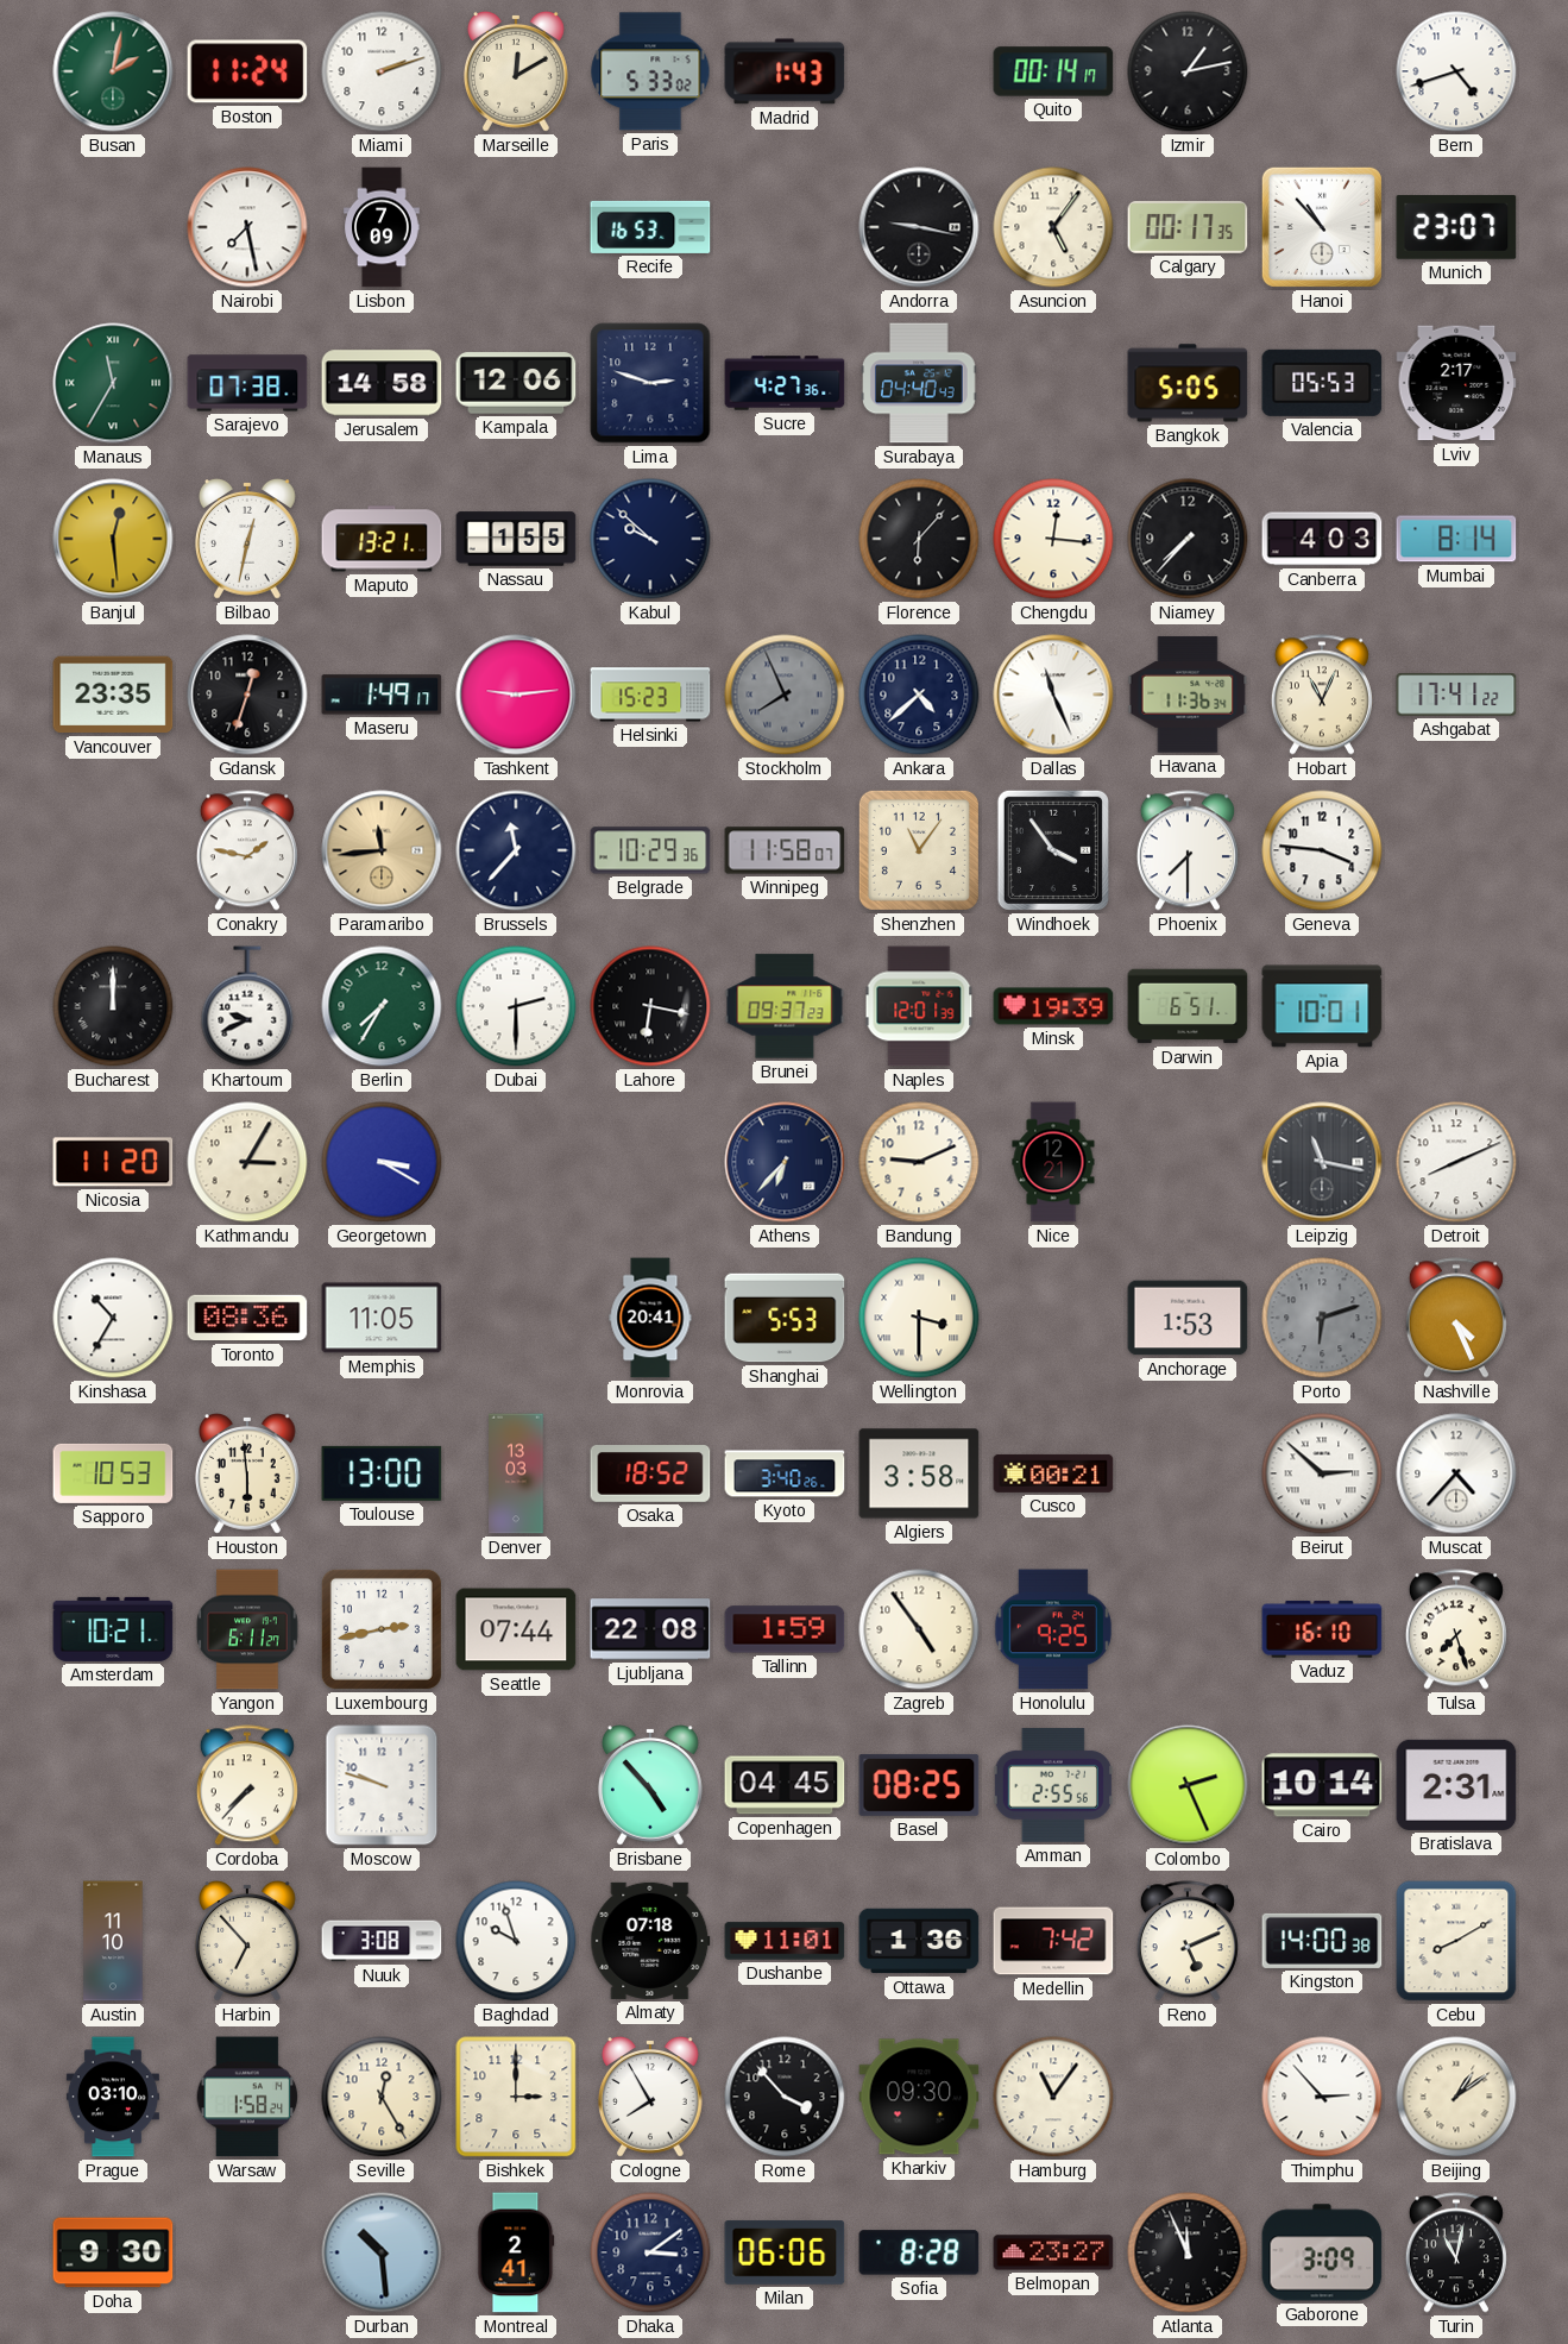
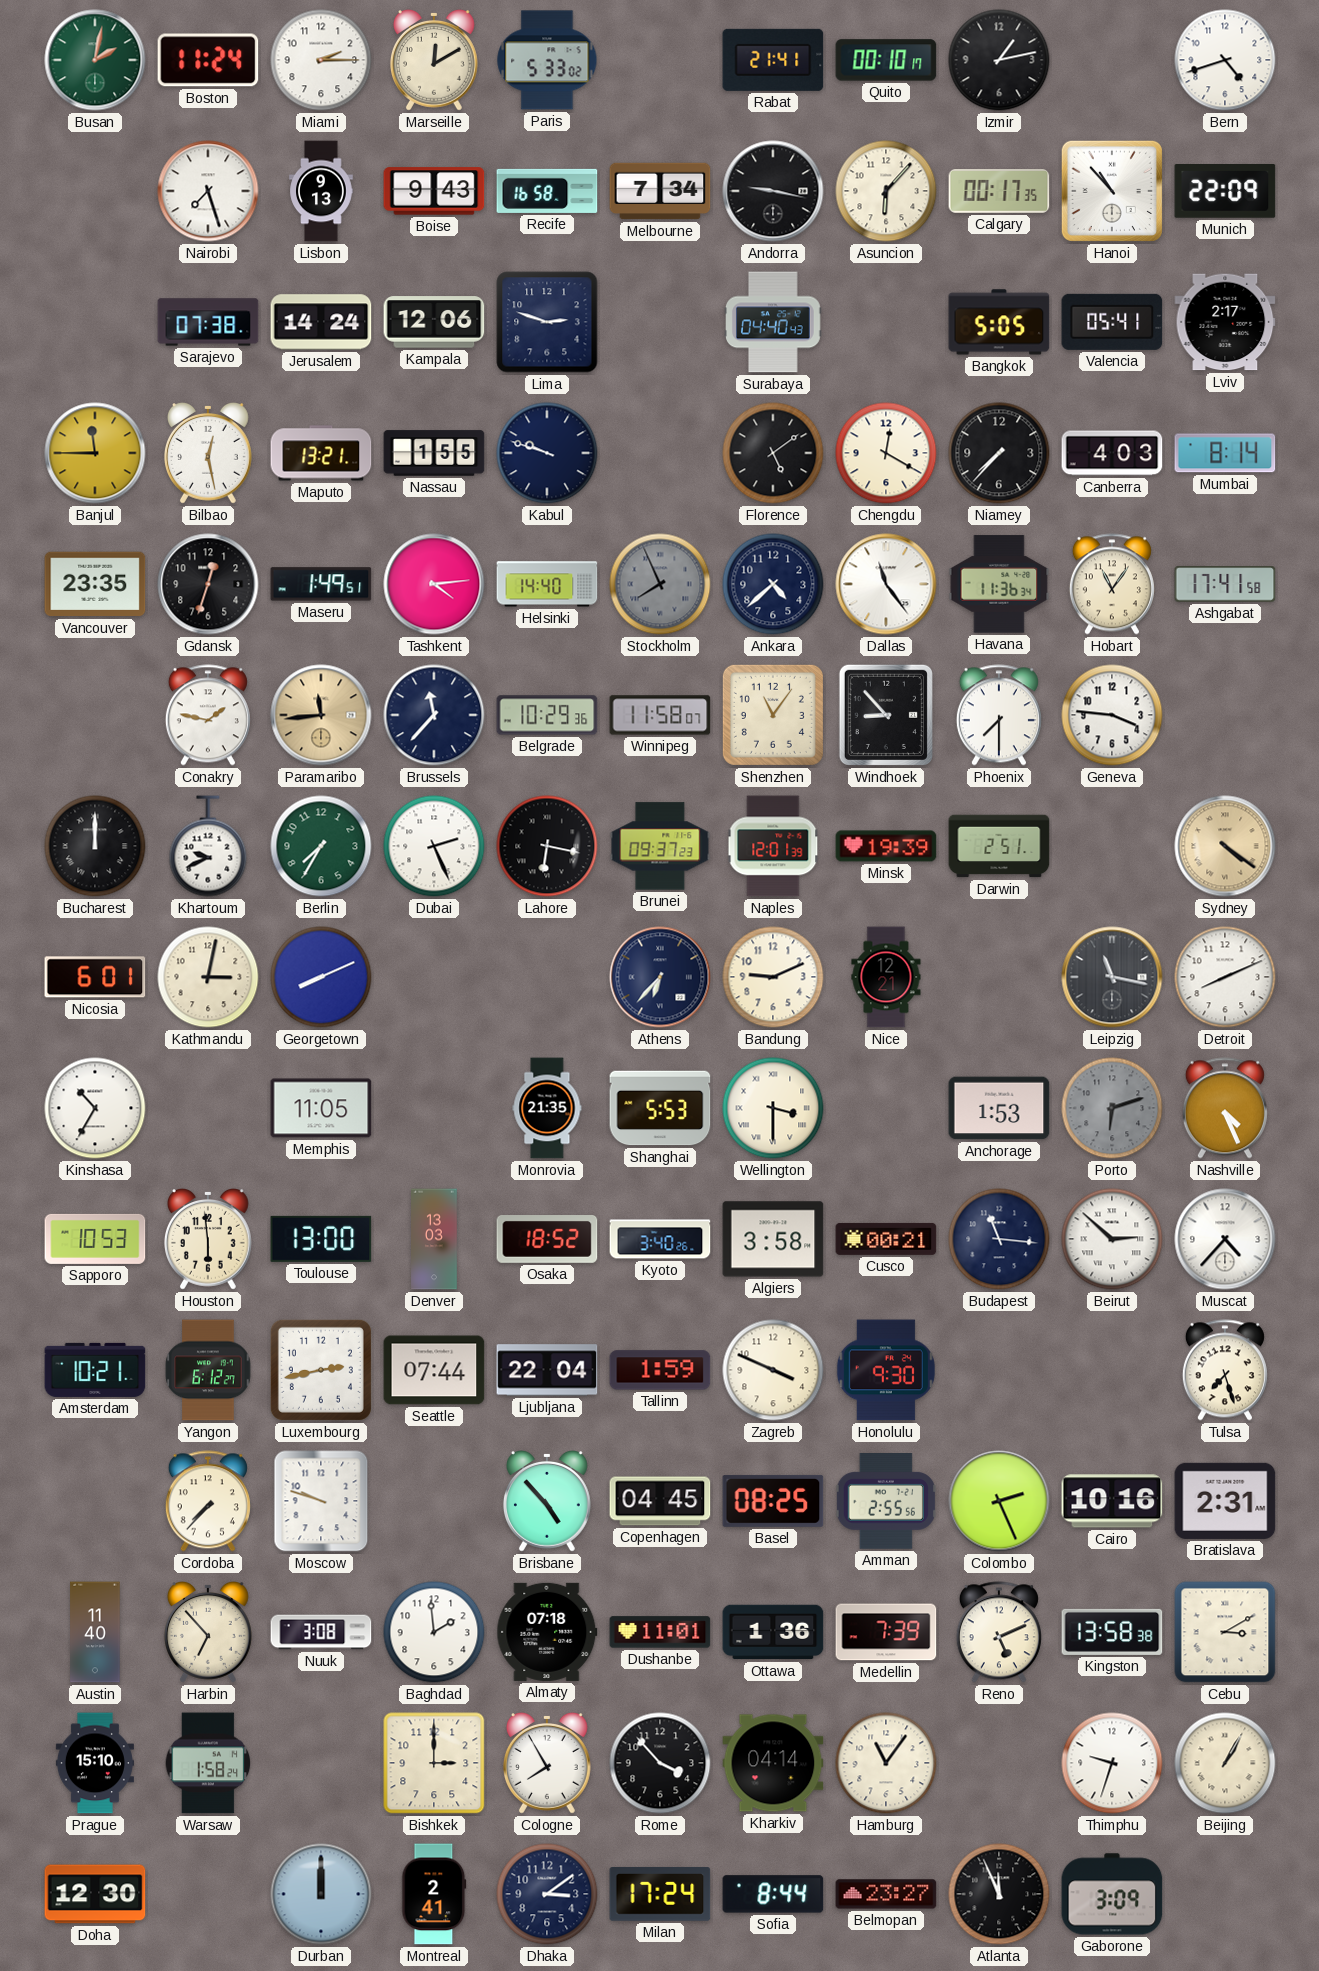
Miami: 2:12 -> 2:15
Madrid: 1:43 -> none
Rabat: none -> 21:41
Quito: 00:14 -> 00:10
Nairobi: 7:28 -> 7:27
Lisbon: 7:09 -> 9:13
Boise: none -> 9:43
Recife: 16:53 -> 16:58
Melbourne: none -> 7:34
Asuncion: 5:06 -> 6:07
Munich: 23:07 -> 22:09
Manaus: 11:35 -> none
Jerusalem: 14:58 -> 14:24
Sucre: 4:27 -> none
Valencia: 05:53 -> 05:41
Banjul: 12:29 -> 11:45
Bilbao: 12:32 -> 12:28
Kabul: 9:52 -> 9:48
Florence: 6:07 -> 5:09
Chengdu: 12:16 -> 12:20
Maseru: 1:49:17 -> 1:49:51
Tashkent: 9:14 -> 4:14
Helsinki: 15:23 -> 14:40
Dallas: 11:26 -> 11:24
Hobart: 11:04 -> 11:06
Ashgabat: 17:41:22 -> 17:41:58
Windhoek: 3:54 -> 8:53
Dubai: 2:30 -> 2:26
Darwin: 6:51 -> 2:51
Apia: 10:01 -> none
Sydney: none -> 4:21
Nicosia: 11:20 -> 6:01
Kathmandu: 3:05 -> 3:02
Georgetown: 3:20 -> 8:11
Toronto: 08:36 -> none
Monrovia: 20:41 -> 21:35
Budapest: none -> 11:16
Yangon: 6:11 -> 6:12
Ljubljana: 22:08 -> 22:04
Zagreb: 4:54 -> 3:49
Honolulu: 9:25 -> 9:30
Vaduz: 16:10 -> none
Cairo: 10:14 -> 10:16
Austin: 11:10 -> 11:40
Baghdad: 9:57 -> 1:59
Medellin: 7:42 -> 7:39
Kingston: 14:00 -> 13:58
Cebu: 8:10 -> 3:10
Prague: 03:10 -> 15:10
Seville: 12:25 -> none
Kharkiv: 09:30 -> 04:14
Thimphu: 2:53 -> 9:33
Beijing: 1:09 -> 1:05
Doha: 9:30 -> 12:30
Durban: 10:29 -> 12:00
Milan: 06:06 -> 17:24
Sofia: 8:28 -> 8:44
Turin: 11:02 -> none
